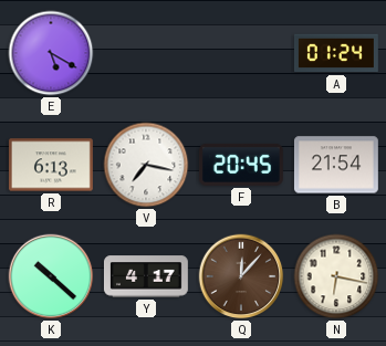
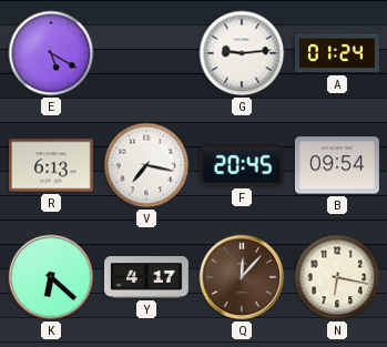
G: none -> 9:14
B: 21:54 -> 09:54
K: 10:22 -> 6:22
